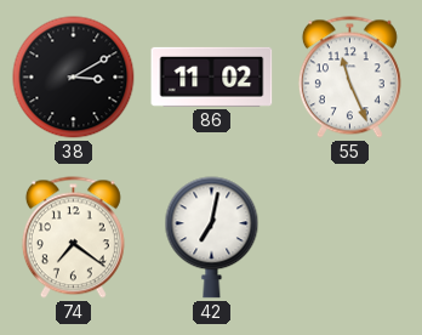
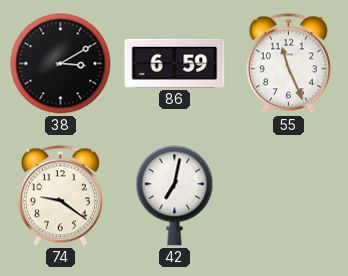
86: 11:02 -> 6:59
74: 7:21 -> 9:21
